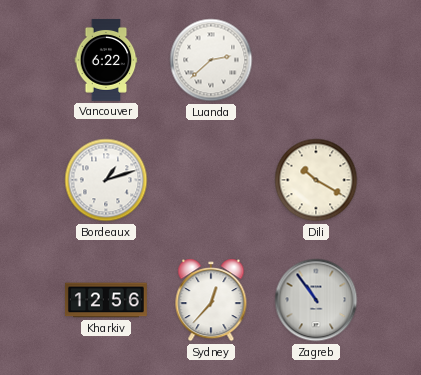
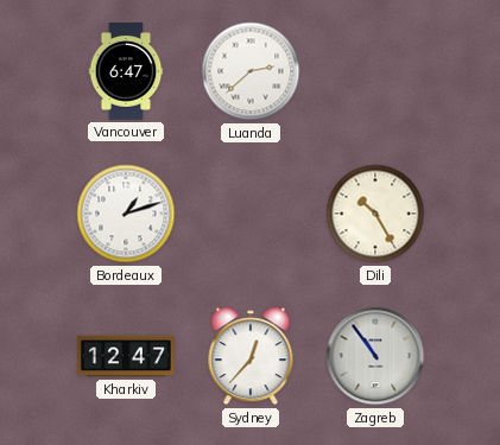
Vancouver: 6:22 -> 6:47
Dili: 10:20 -> 10:25
Kharkiv: 12:56 -> 12:47
